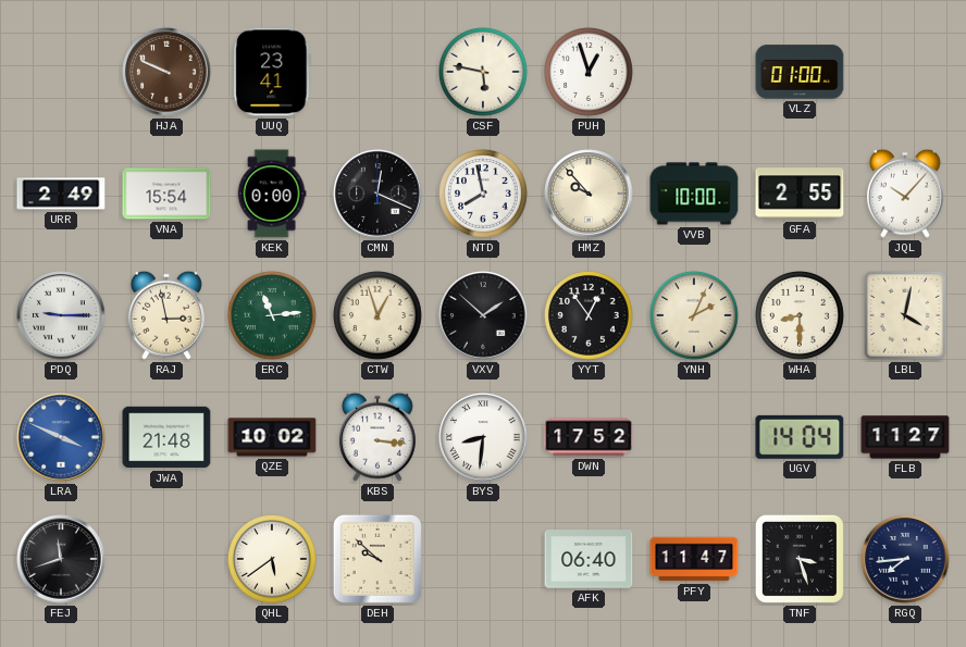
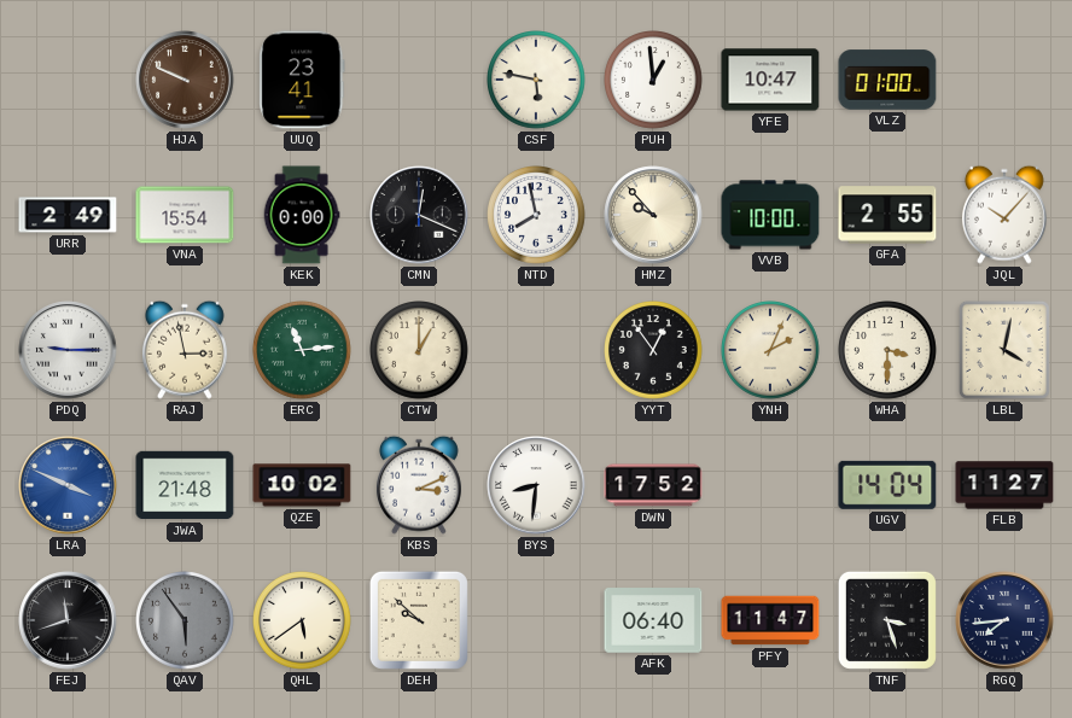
PUH: 12:57 -> 12:59
YFE: none -> 10:47
CTW: 12:57 -> 1:00
VXV: 1:52 -> none
WHA: 8:30 -> 3:30
KBS: 3:16 -> 3:11
QAV: none -> 5:54
